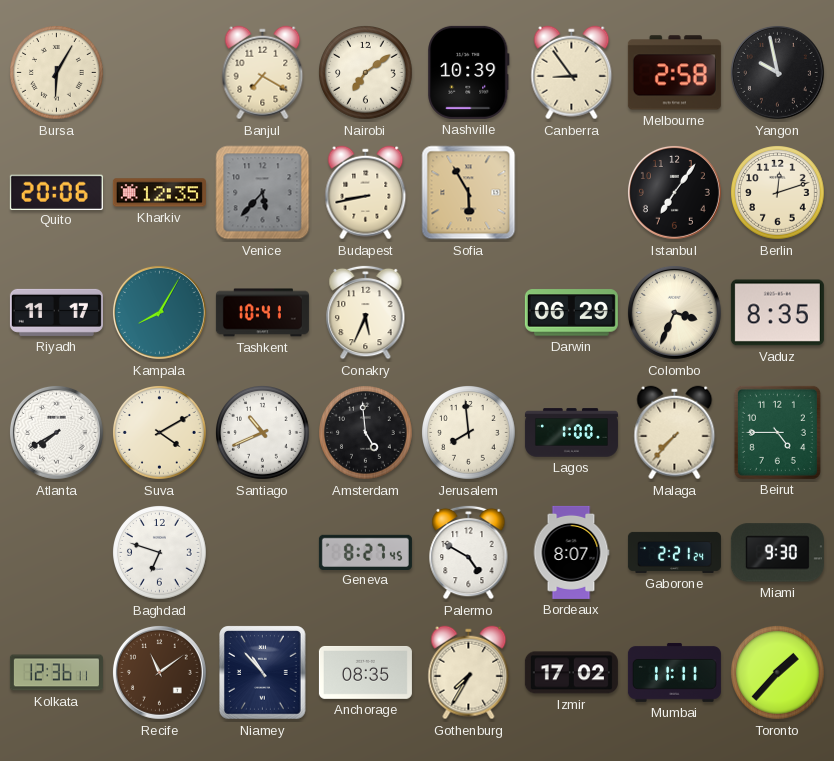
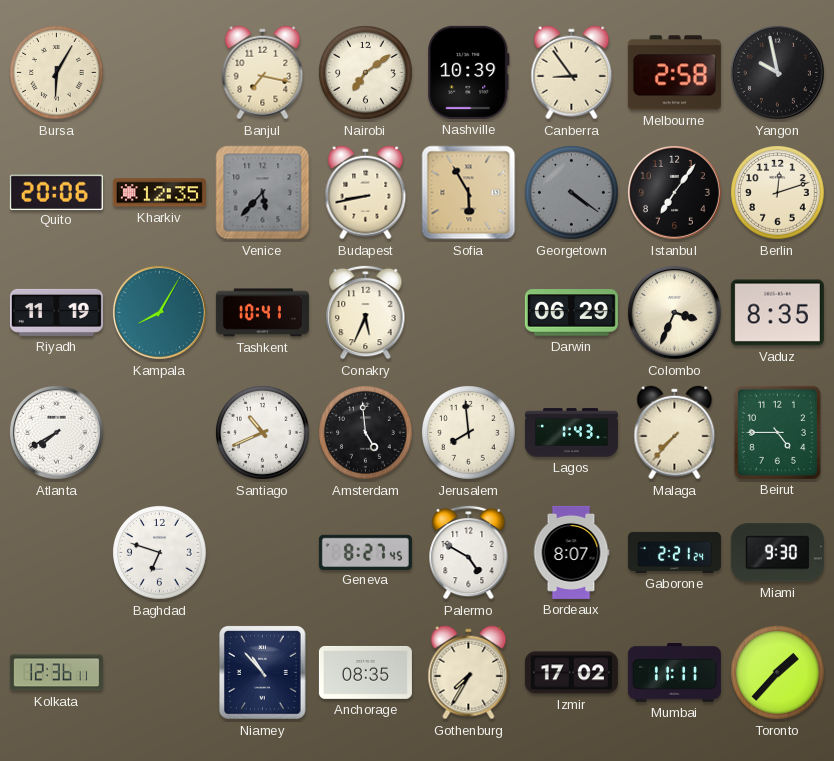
Banjul: 7:20 -> 7:17
Georgetown: none -> 4:21
Riyadh: 11:17 -> 11:19
Suva: 4:10 -> none
Lagos: 1:00 -> 1:43
Recife: 11:09 -> none
